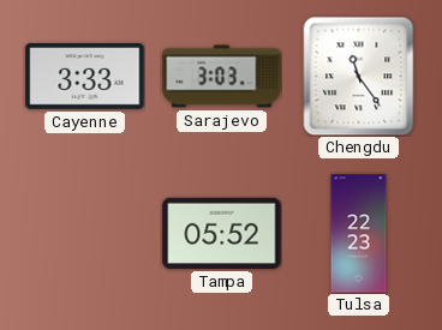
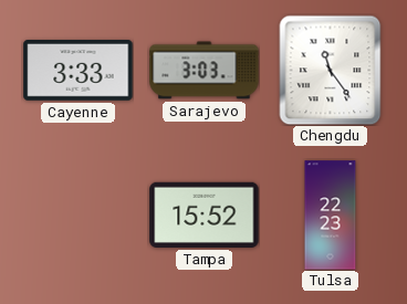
Tampa: 05:52 -> 15:52
